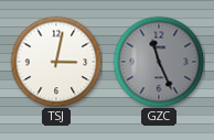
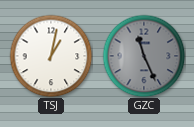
TSJ: 3:02 -> 1:02
